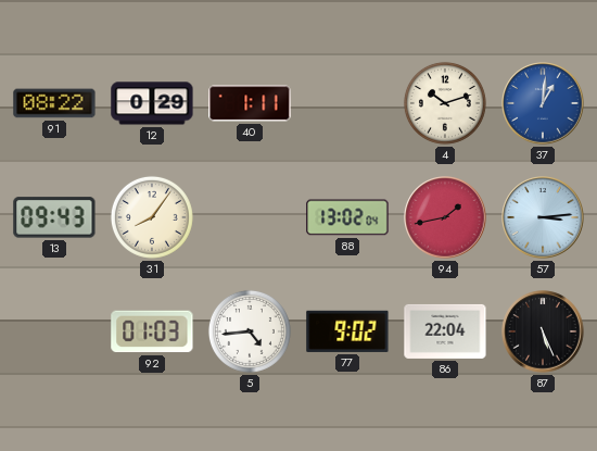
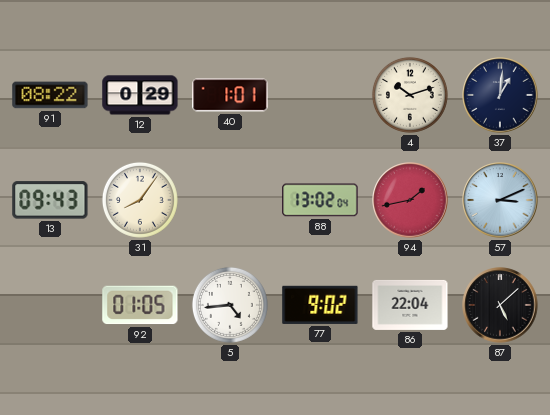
40: 1:11 -> 1:01
37 dial: blue -> navy
57: 3:14 -> 3:11
92: 01:03 -> 01:05
87: 5:26 -> 5:08
